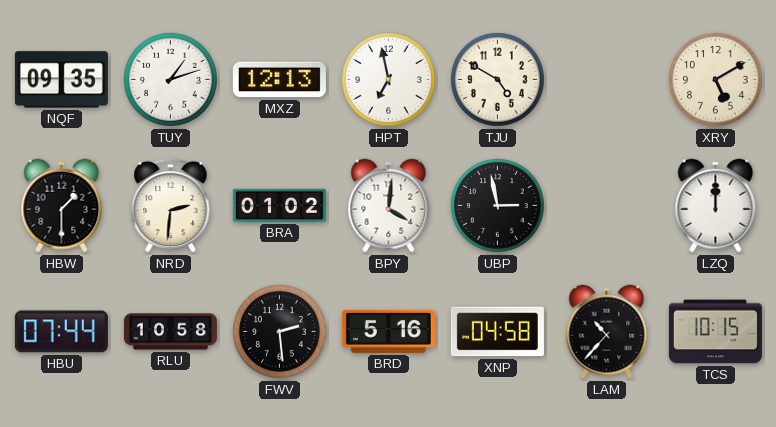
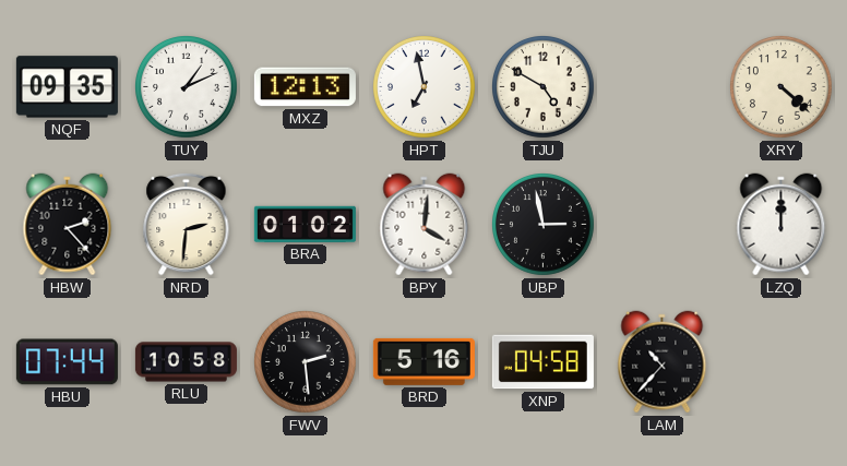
TUY: 1:12 -> 1:11
XRY: 5:10 -> 4:22
HBW: 1:30 -> 2:23
TCS: 10:15 -> none
